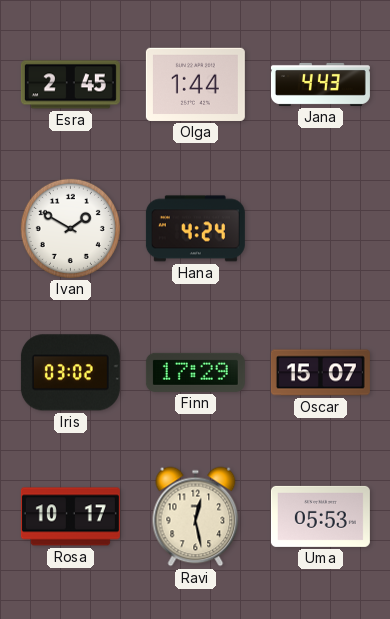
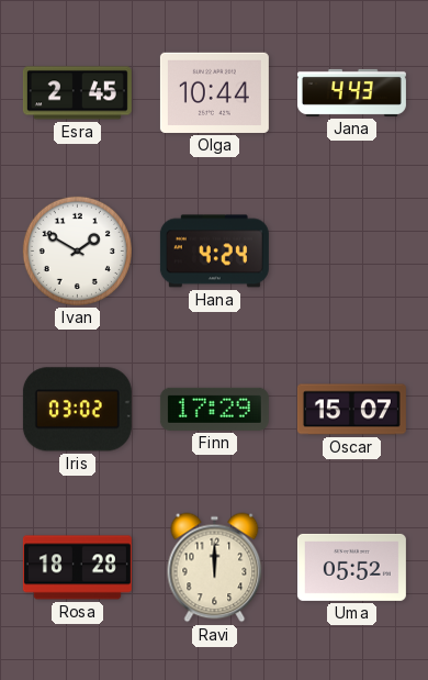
Olga: 1:44 -> 10:44
Rosa: 10:17 -> 18:28
Ravi: 12:28 -> 12:00
Uma: 05:53 -> 05:52
